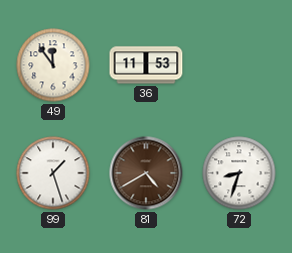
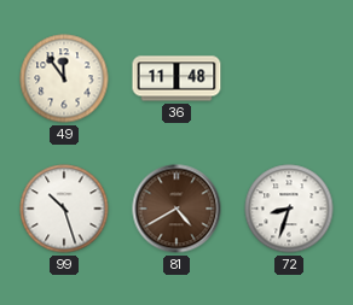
36: 11:53 -> 11:48
99: 1:27 -> 10:27
